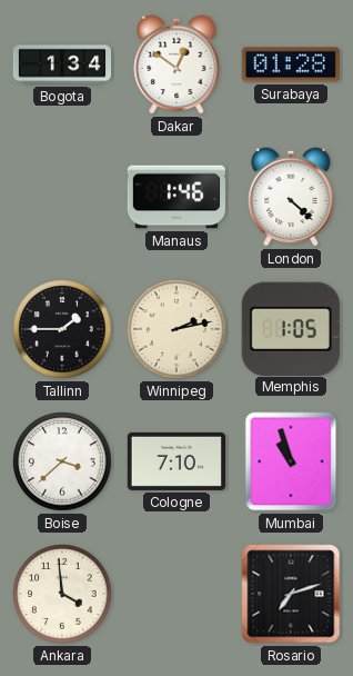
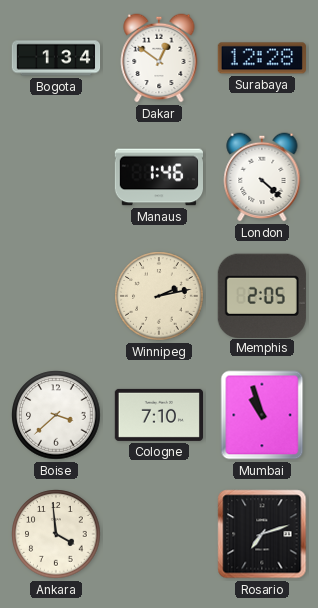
Surabaya: 01:28 -> 12:28
Tallinn: 1:45 -> none
Memphis: 1:05 -> 2:05
